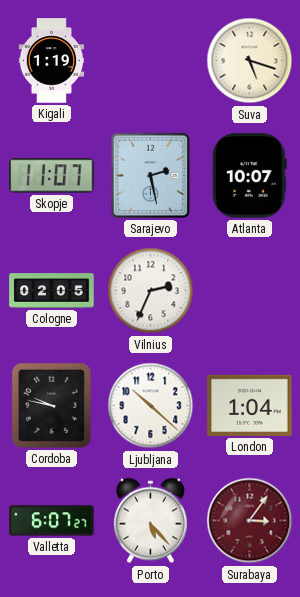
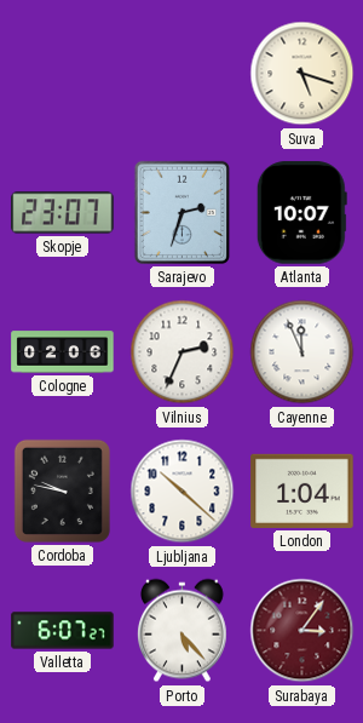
Kigali: 1:19 -> none
Skopje: 11:07 -> 23:07
Sarajevo: 2:28 -> 2:33
Cologne: 02:05 -> 02:06
Cayenne: none -> 11:56
